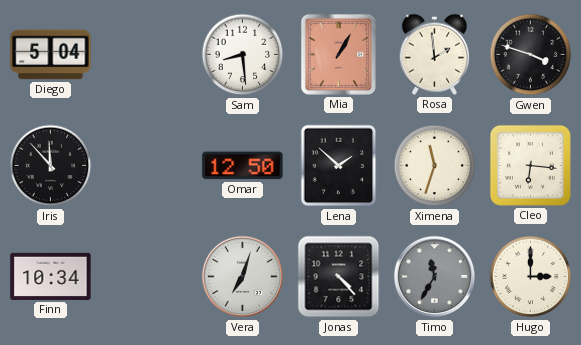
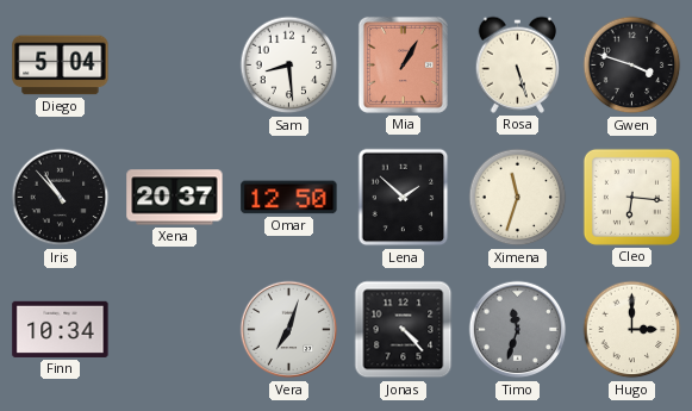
Rosa: 1:59 -> 5:27
Iris: 11:53 -> 10:53
Xena: none -> 20:37
Timo: 11:35 -> 11:33
